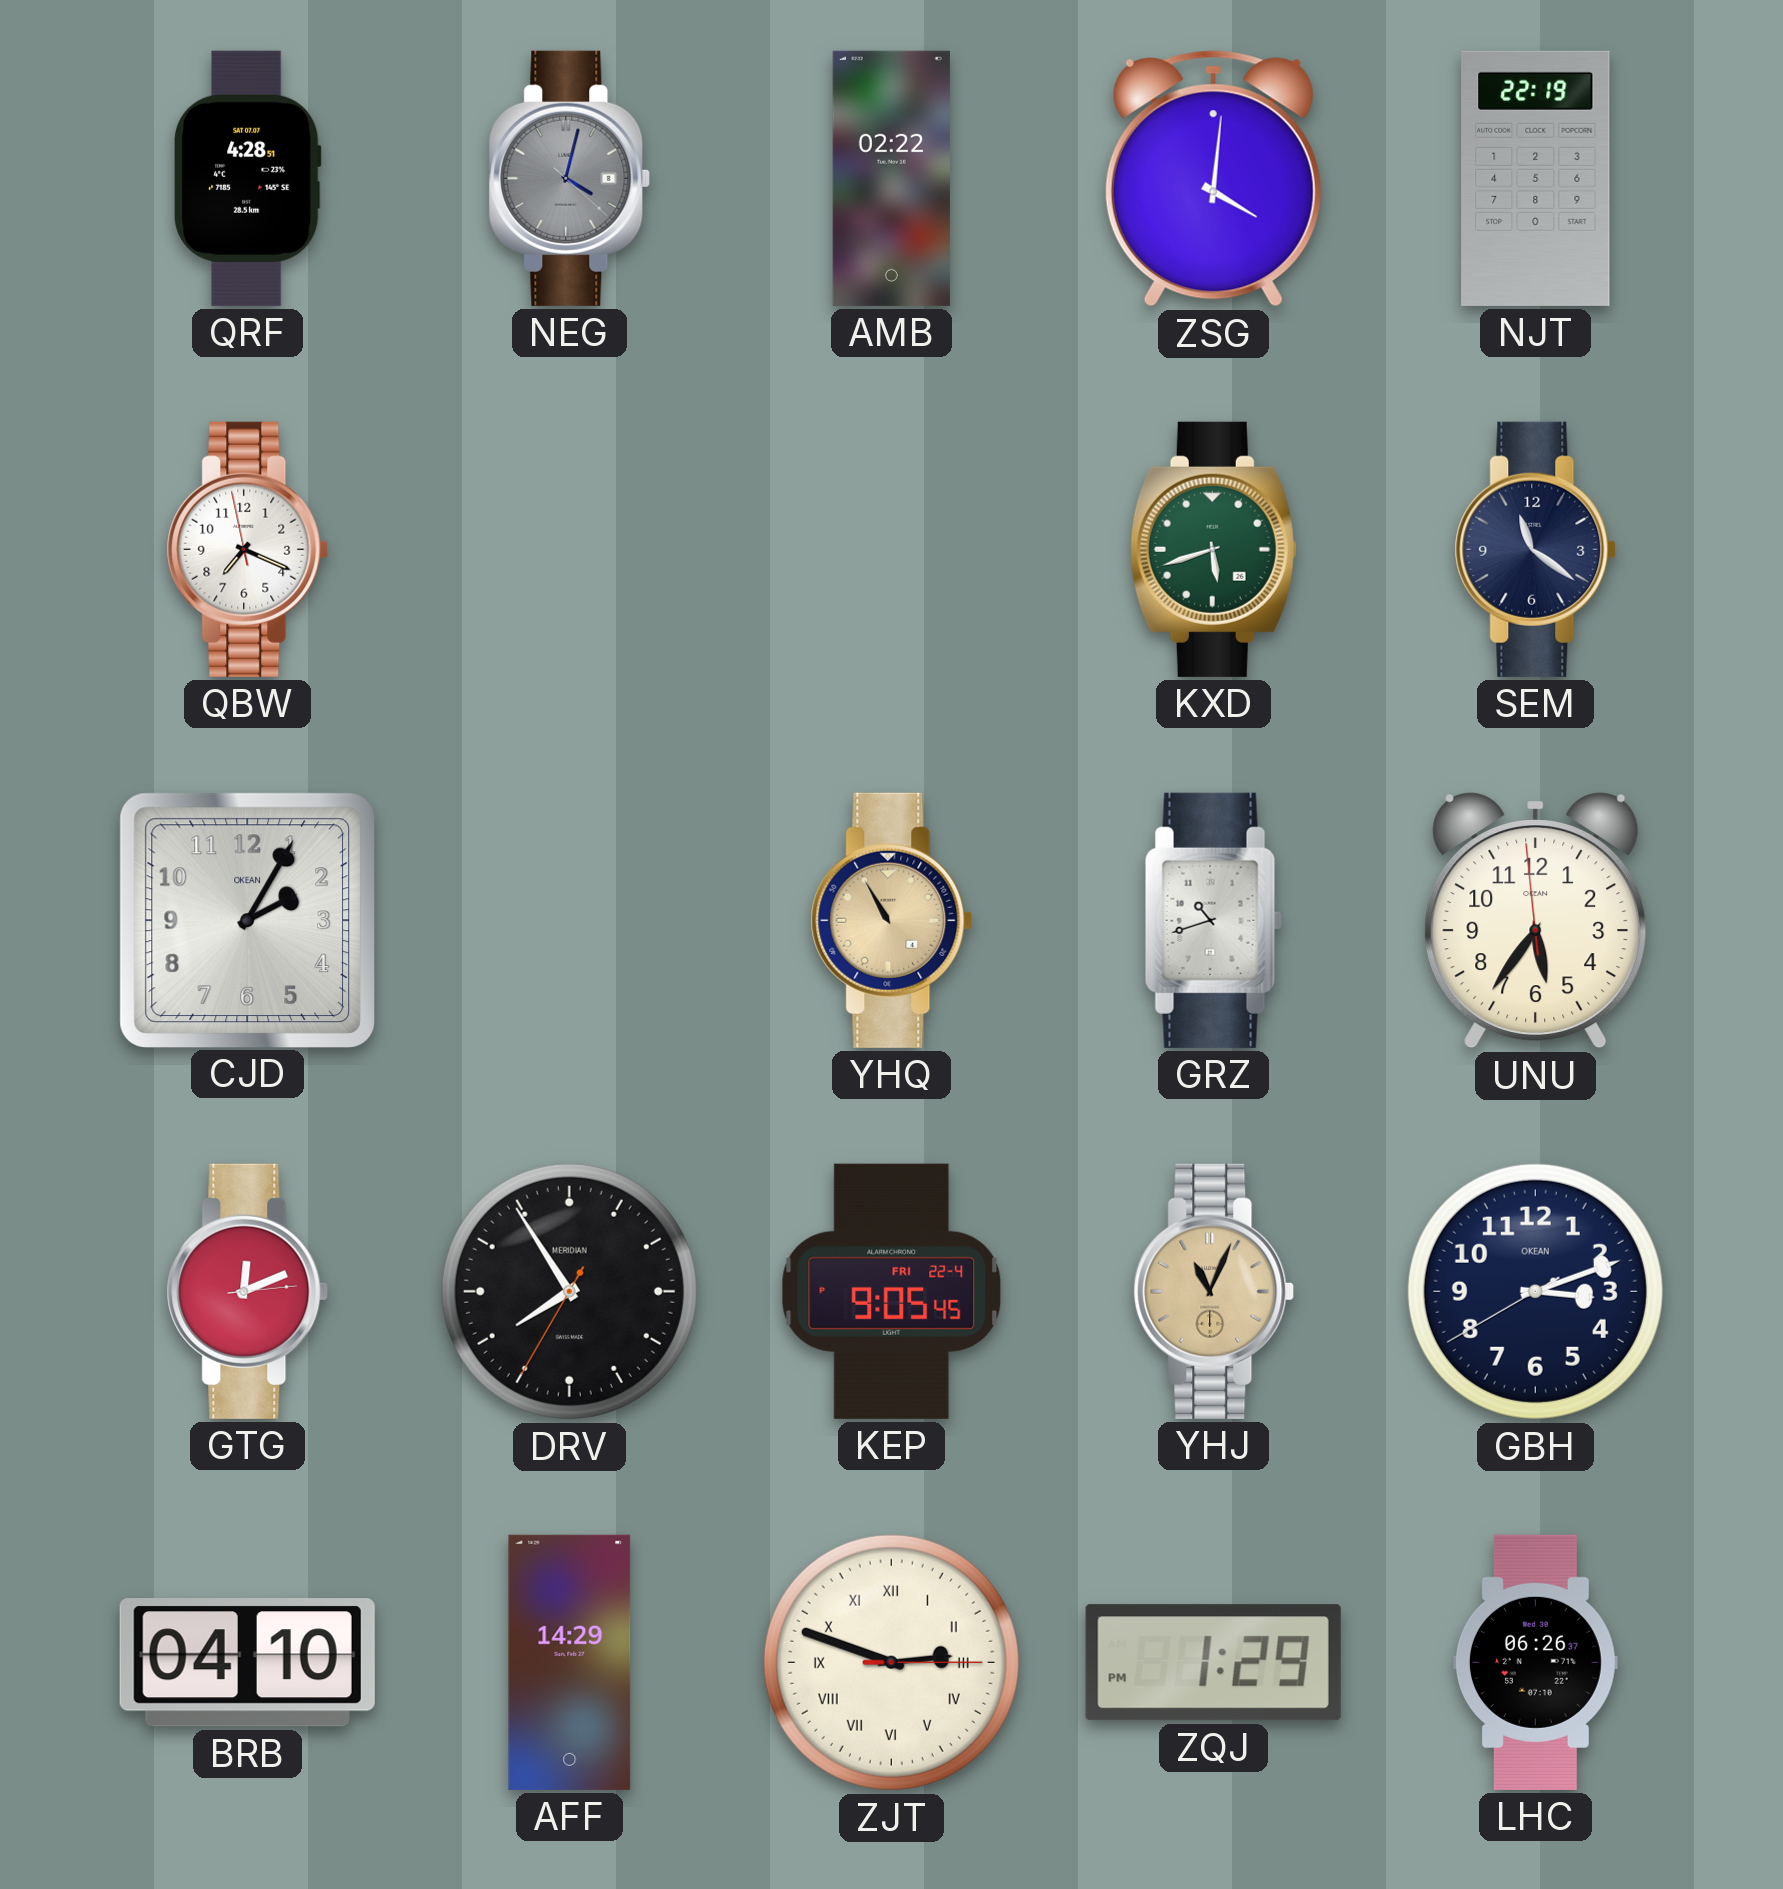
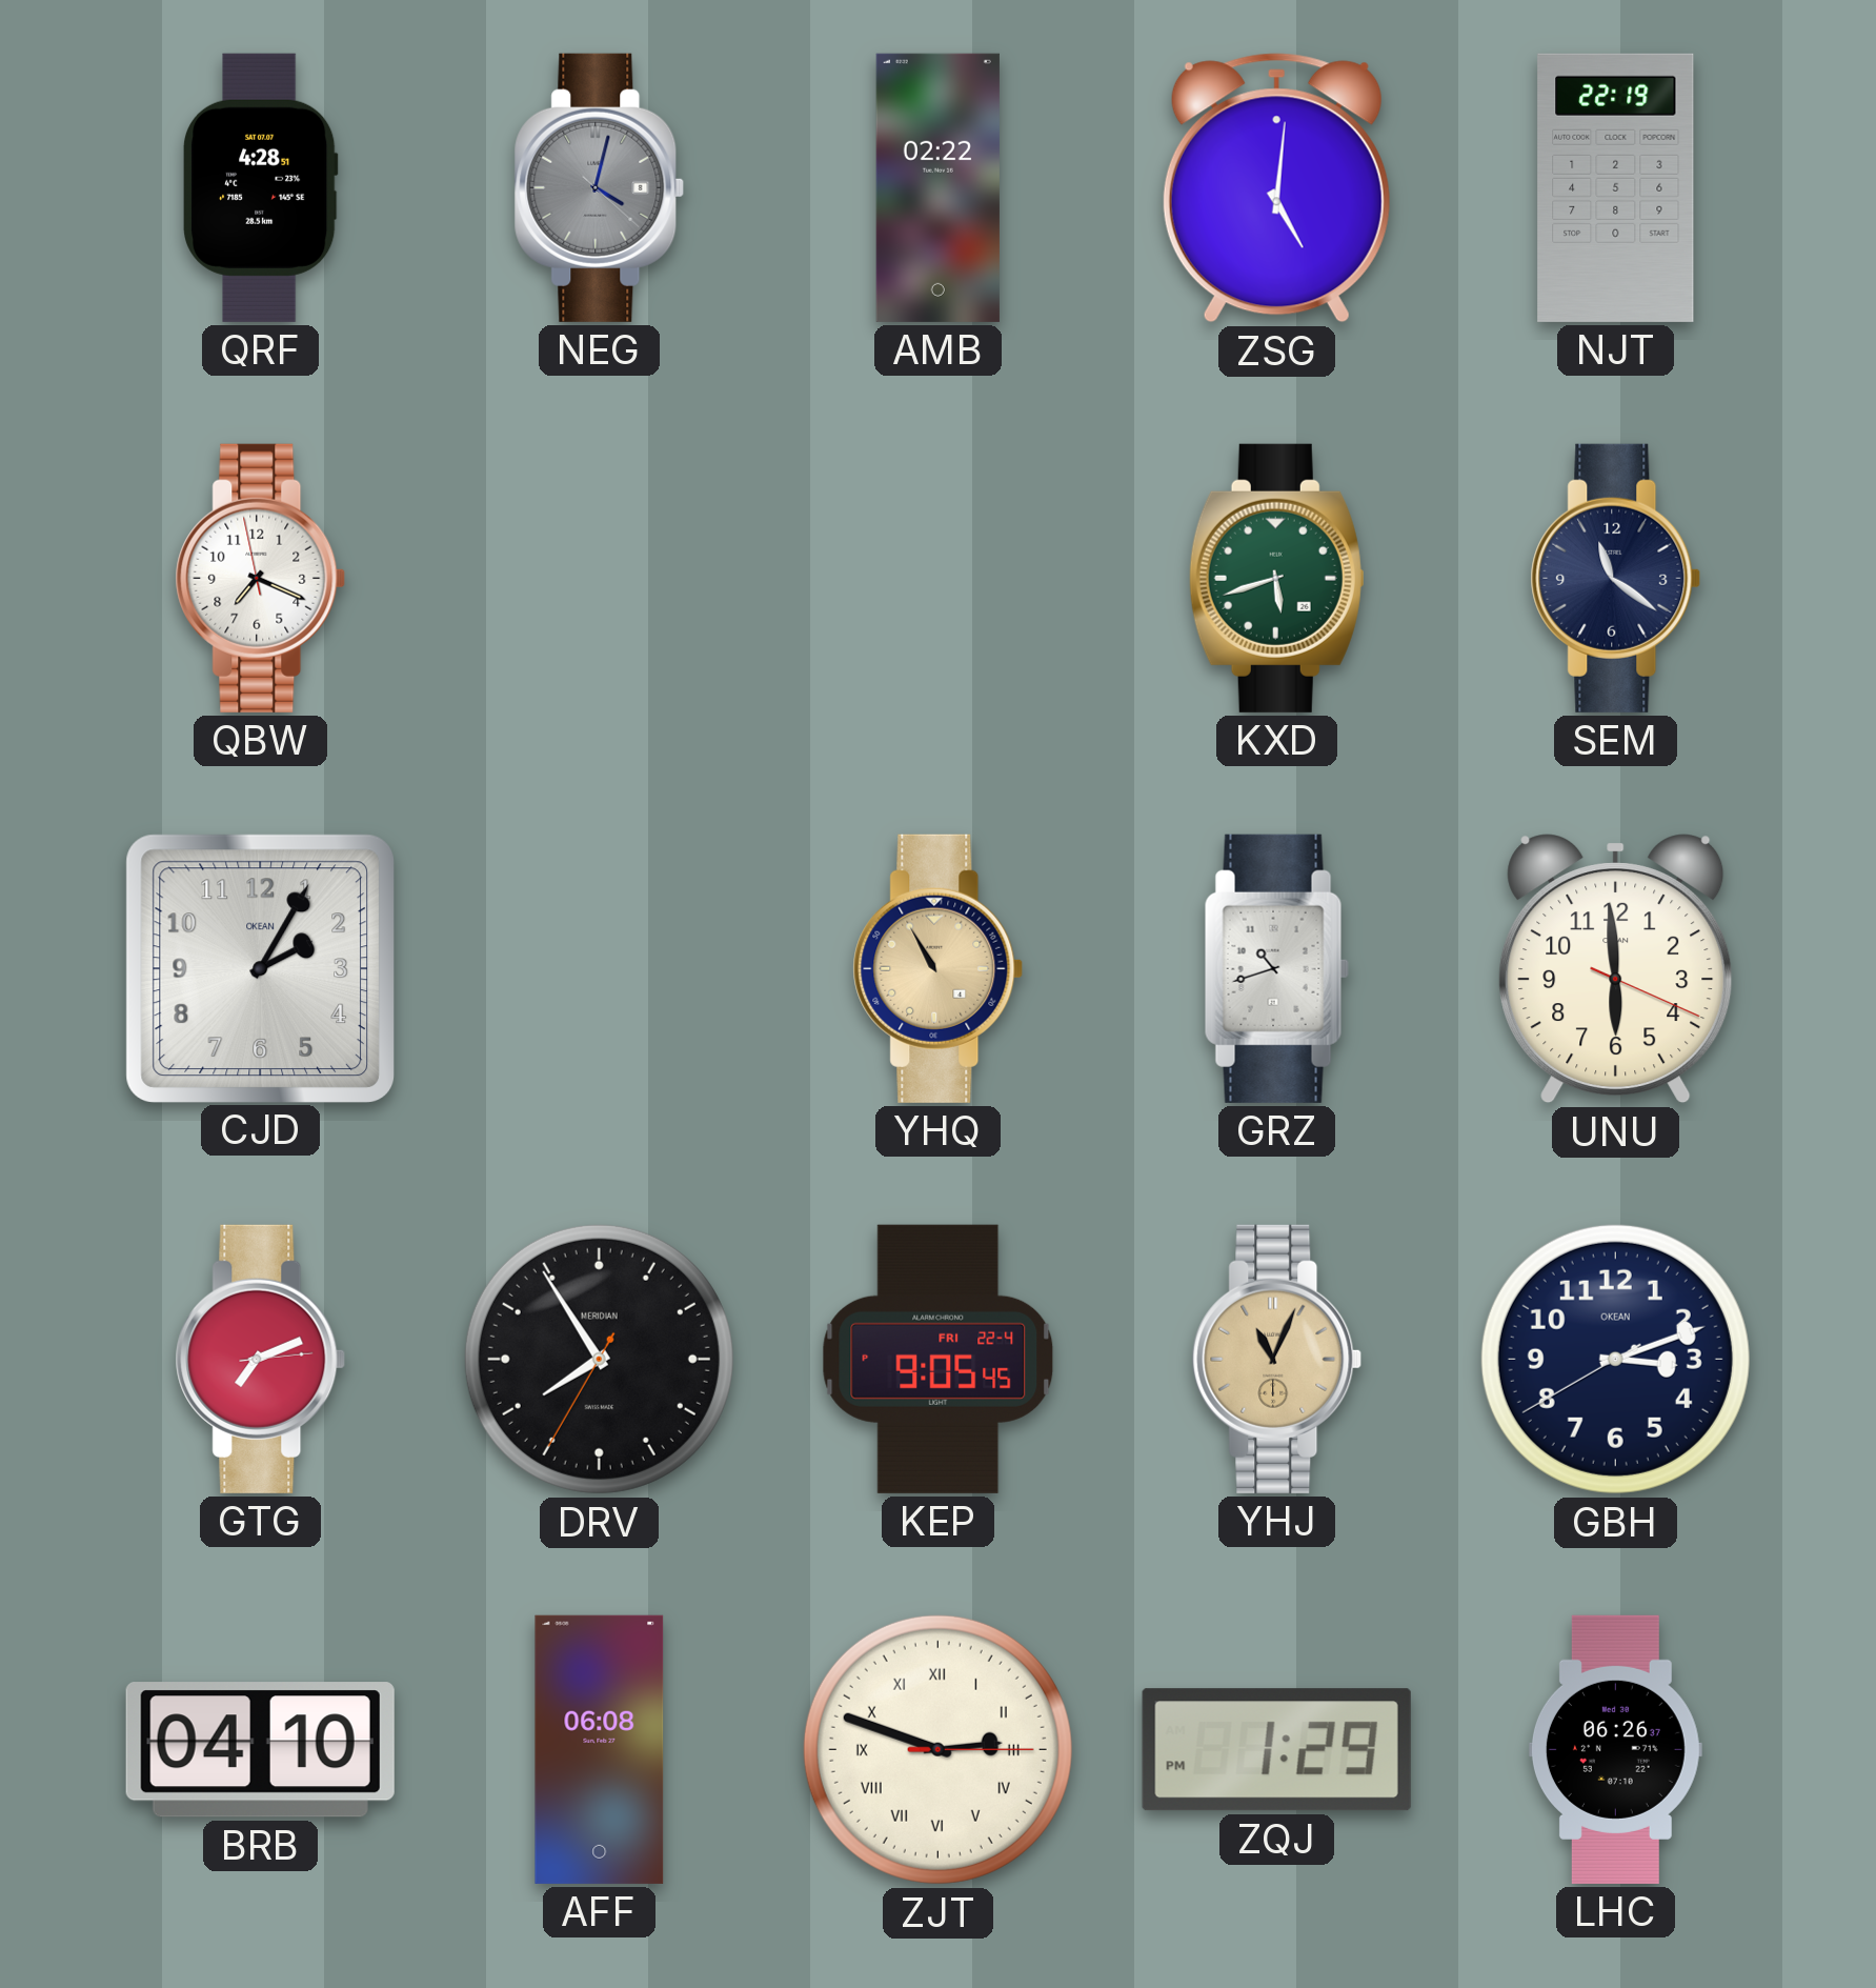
ZSG: 4:01 -> 5:01
UNU: 5:35 -> 5:59
GTG: 12:11 -> 7:11
AFF: 14:29 -> 06:08
